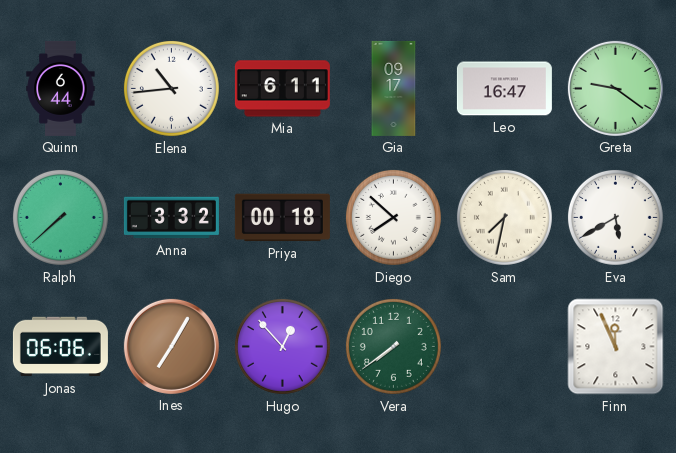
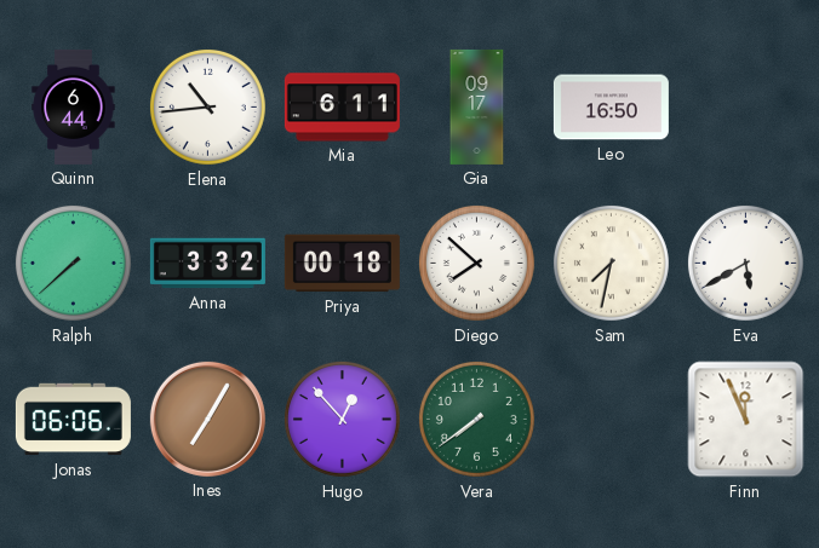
Leo: 16:47 -> 16:50
Greta: 9:21 -> none
